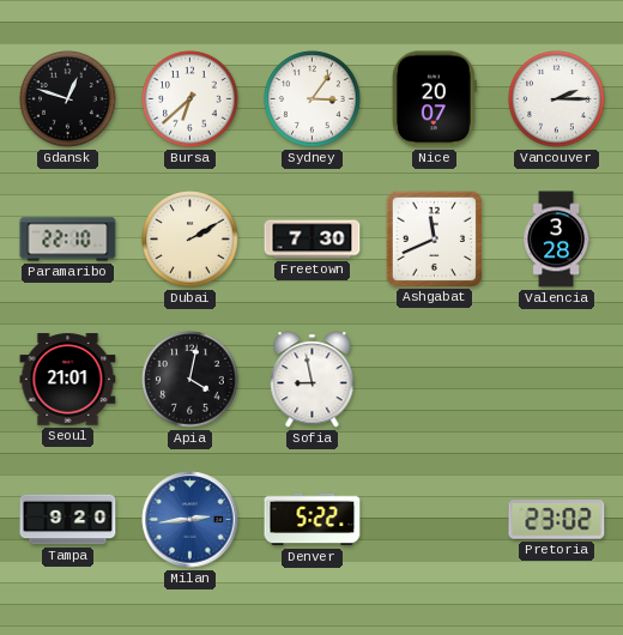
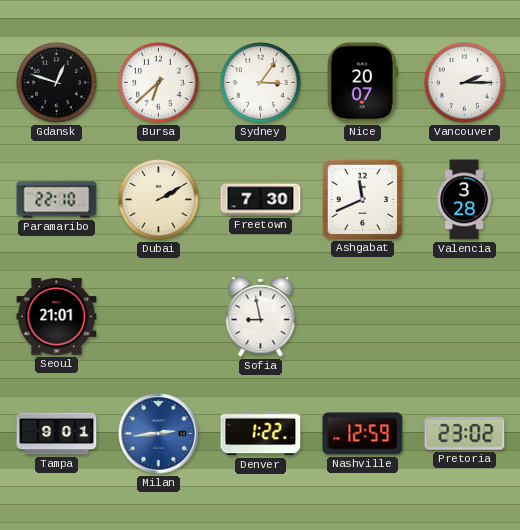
Apia: 4:02 -> none
Tampa: 9:20 -> 9:01
Denver: 5:22 -> 1:22
Nashville: none -> 12:59
